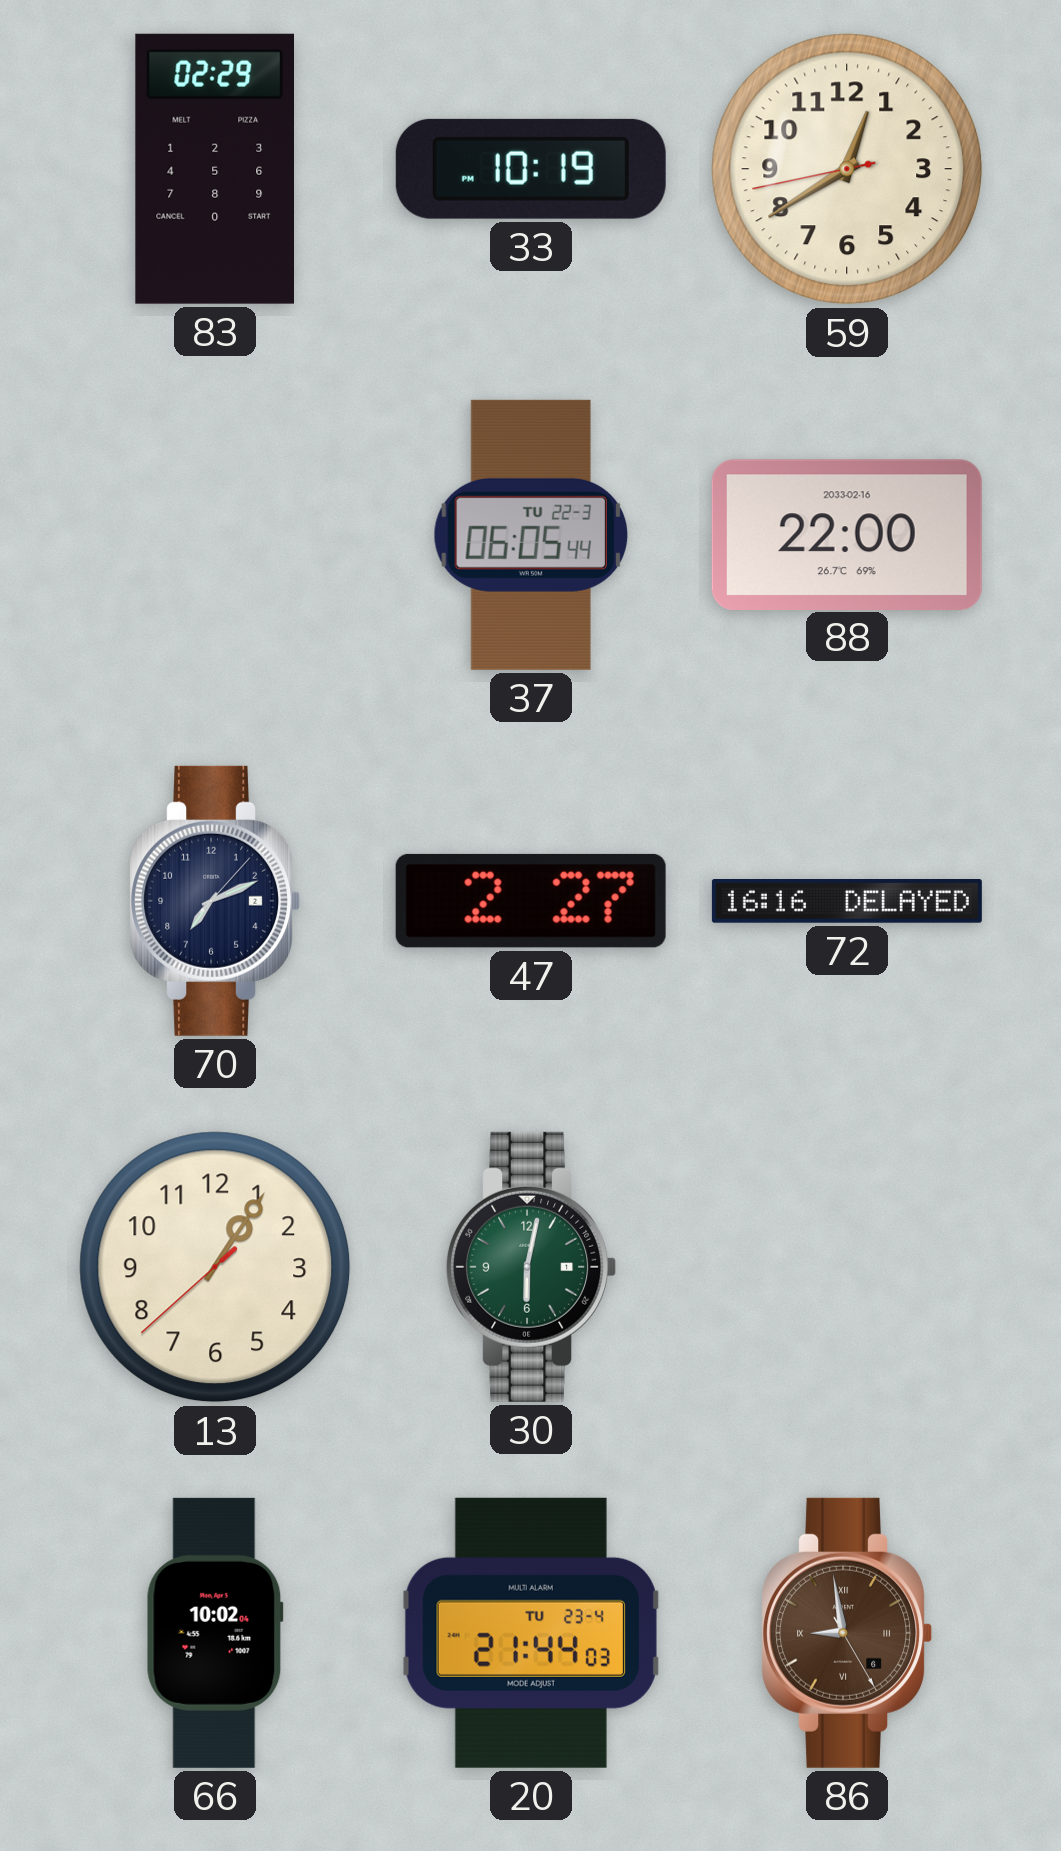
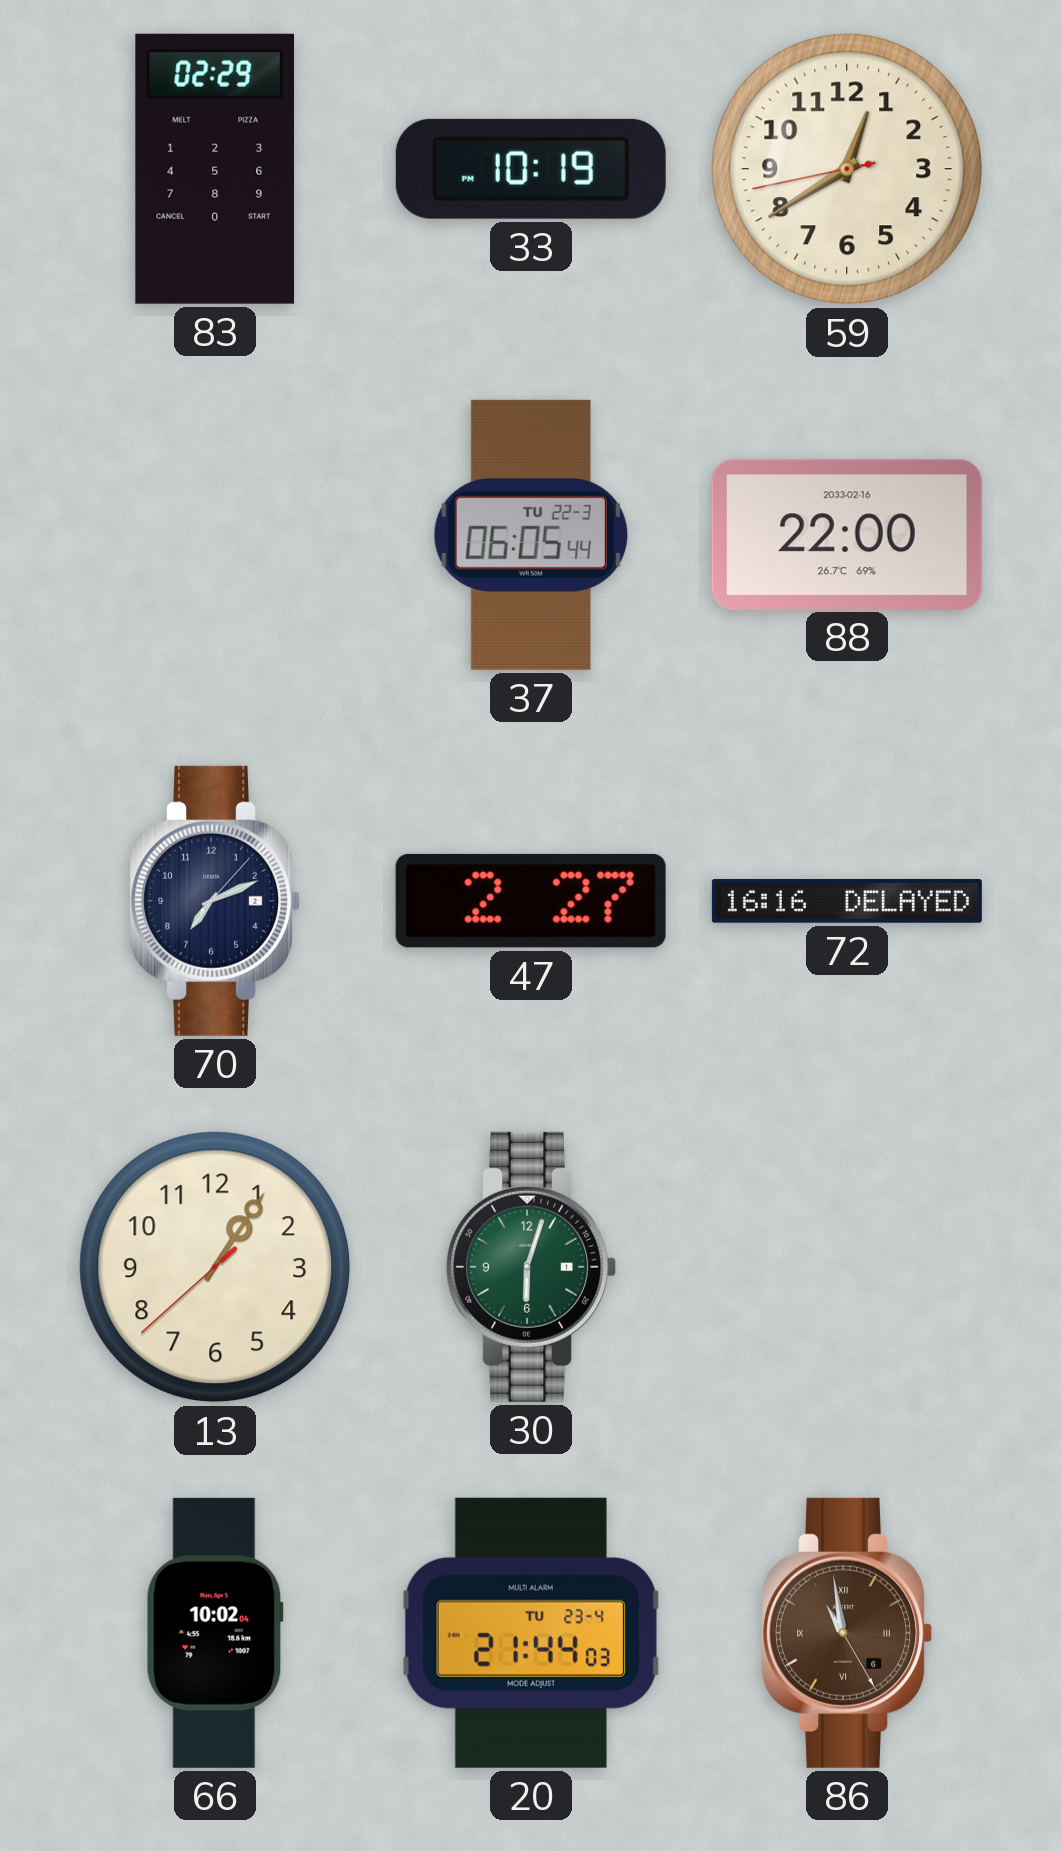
30: 6:02 -> 6:03
86: 8:58 -> 10:58
